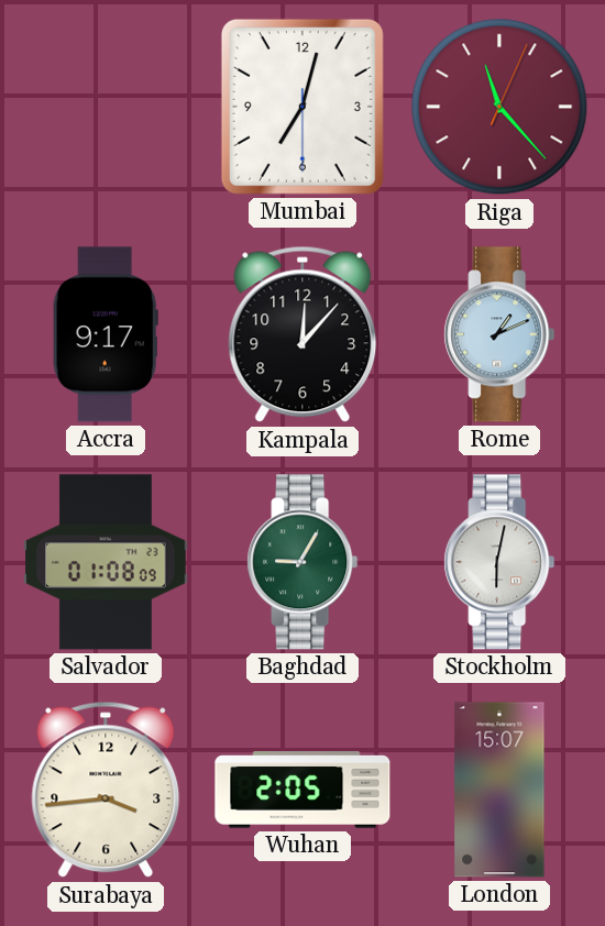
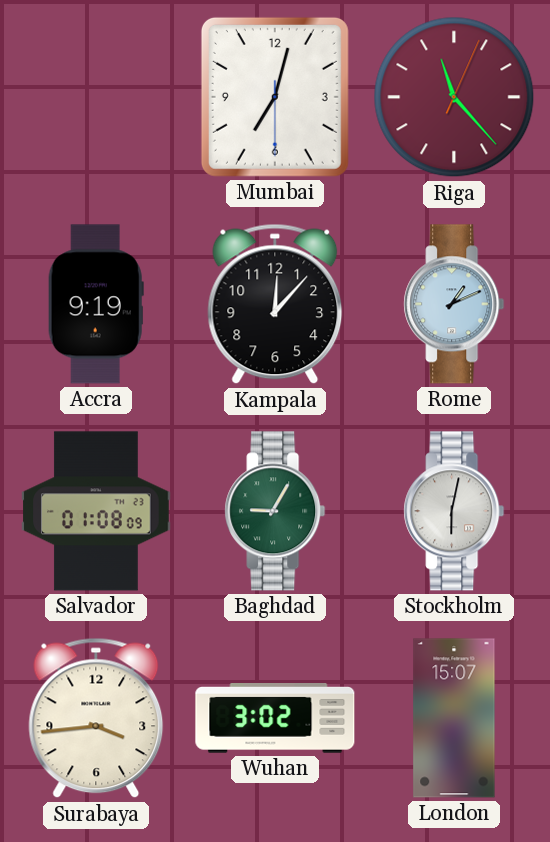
Accra: 9:17 -> 9:19
Wuhan: 2:05 -> 3:02
